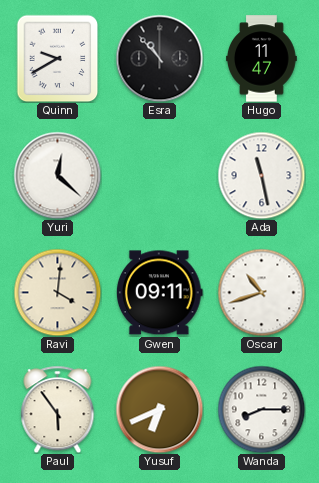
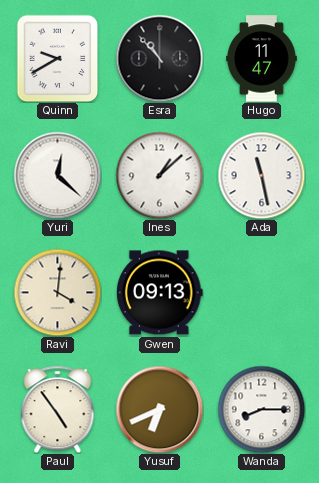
Ines: none -> 1:08
Gwen: 09:11 -> 09:13
Oscar: 10:42 -> none
Paul: 5:54 -> 4:54
